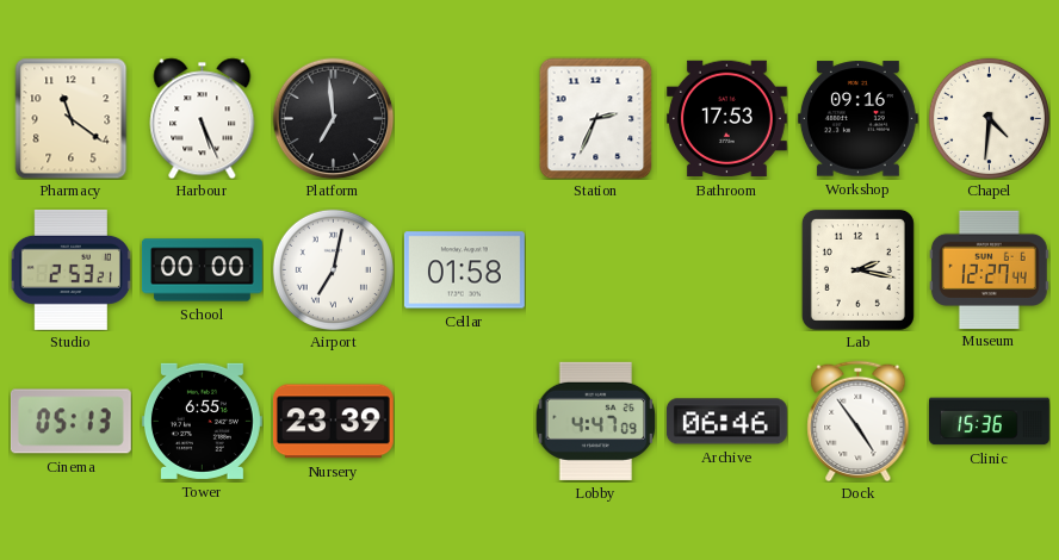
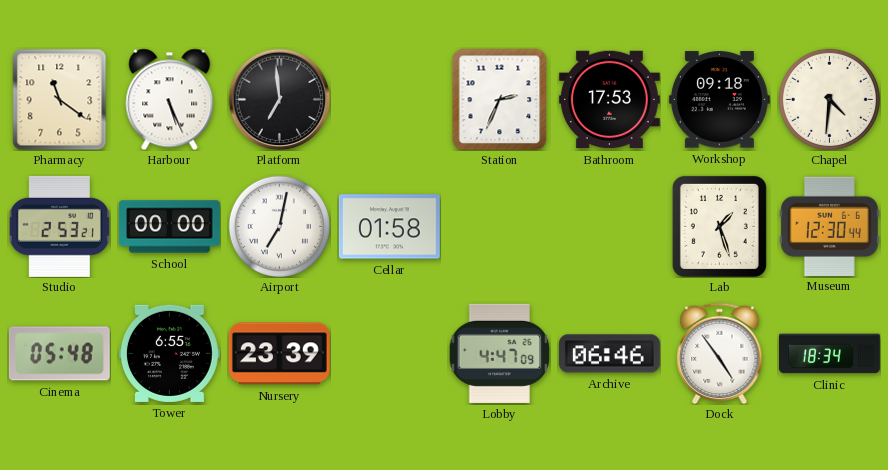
Workshop: 09:16 -> 09:18
Lab: 2:17 -> 1:27
Museum: 12:27 -> 12:30
Cinema: 05:13 -> 05:48
Clinic: 15:36 -> 18:34
